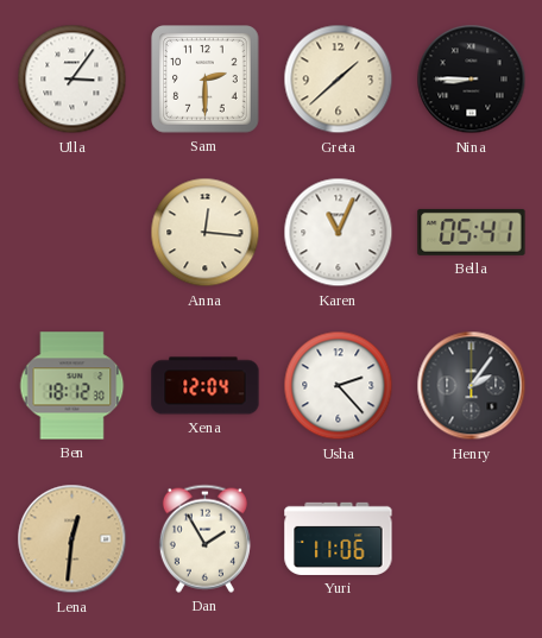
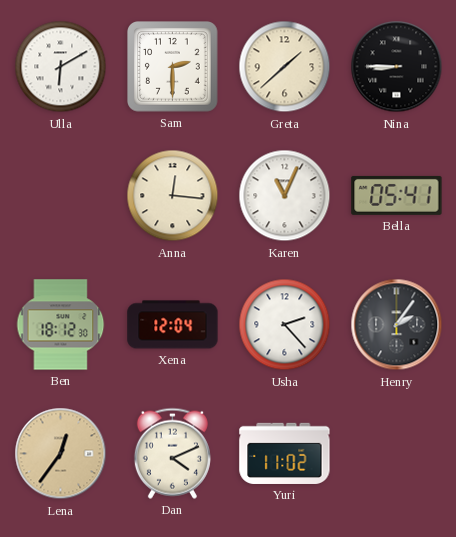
Ulla: 3:06 -> 6:10
Lena: 12:31 -> 12:36
Dan: 1:55 -> 4:11
Yuri: 11:06 -> 11:02
